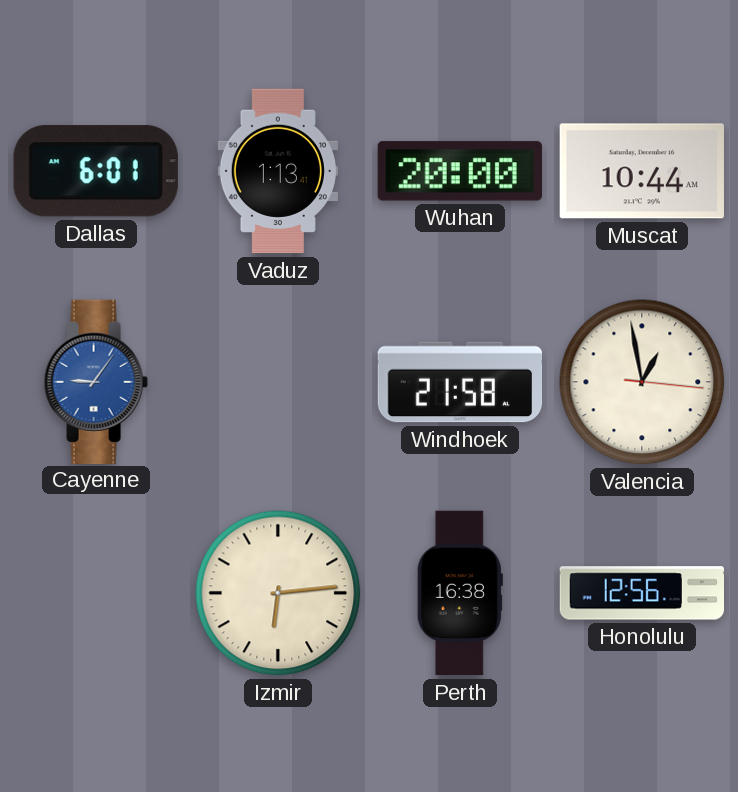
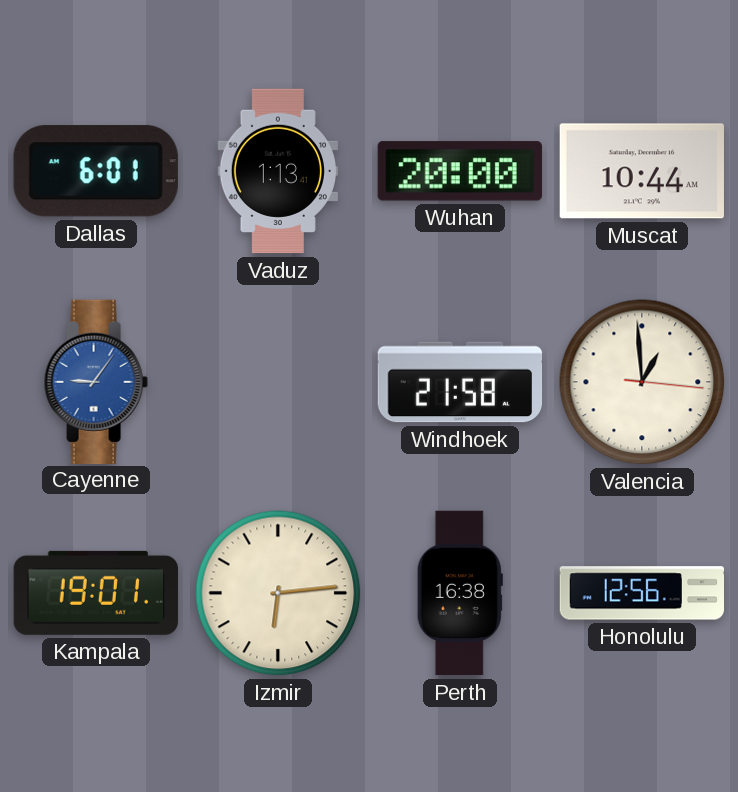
Valencia: 12:58 -> 12:59
Kampala: none -> 19:01
